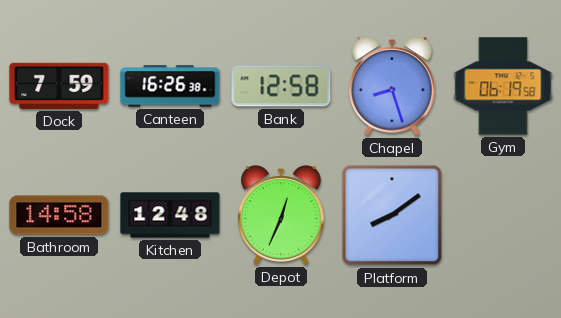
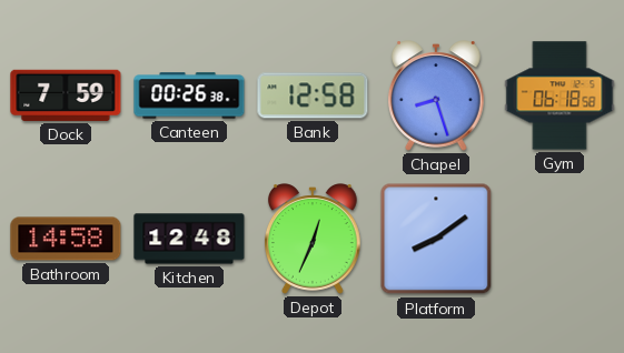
Canteen: 16:26 -> 00:26
Gym: 06:19 -> 06:18
